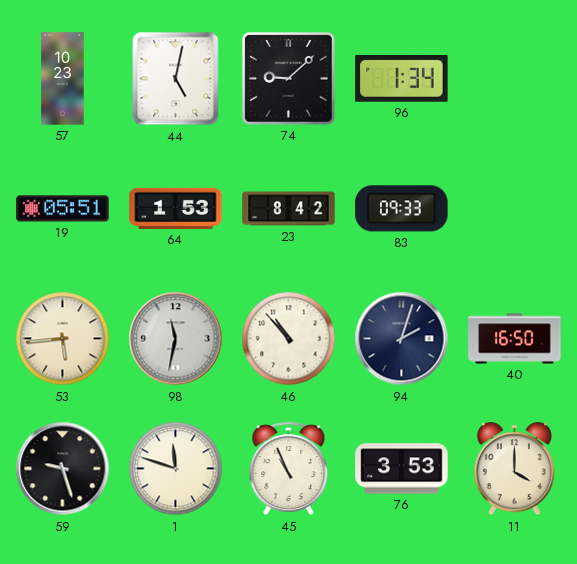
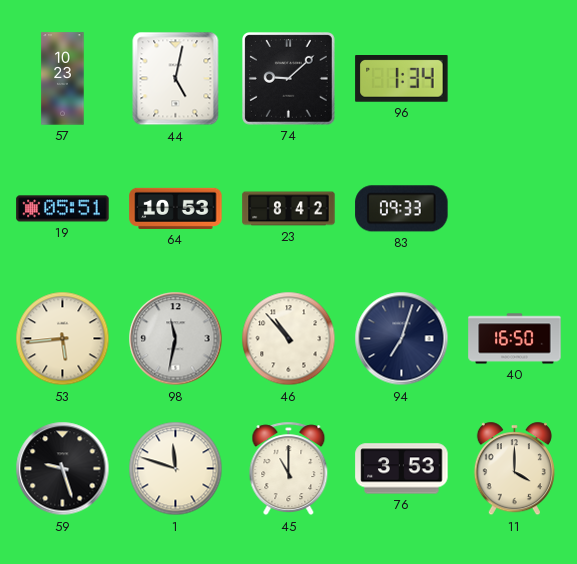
64: 1:53 -> 10:53
94: 2:03 -> 7:03
45: 10:56 -> 11:00
